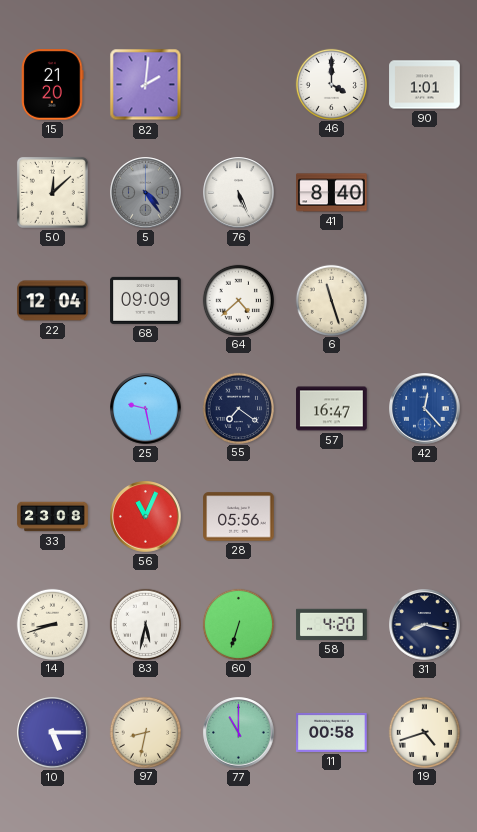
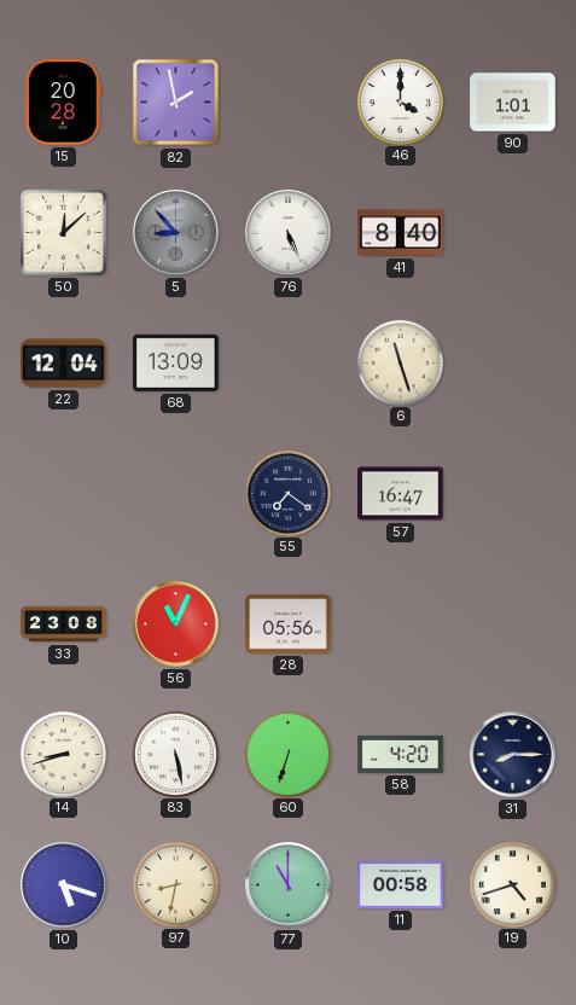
15: 21:20 -> 20:28
82: 2:01 -> 1:58
5: 4:24 -> 8:53
68: 09:09 -> 13:09
64: 4:38 -> none
25: 9:28 -> none
42: 12:23 -> none
83: 5:32 -> 5:28
31: 8:17 -> 8:15
10: 5:15 -> 5:18
